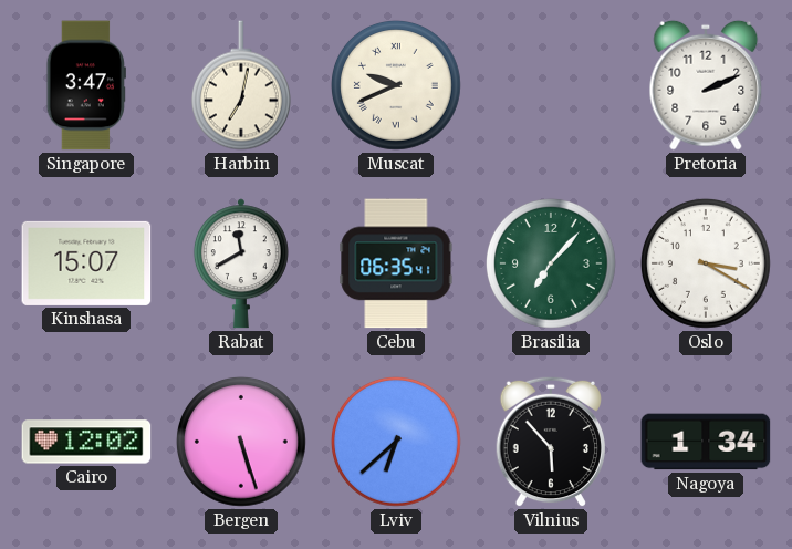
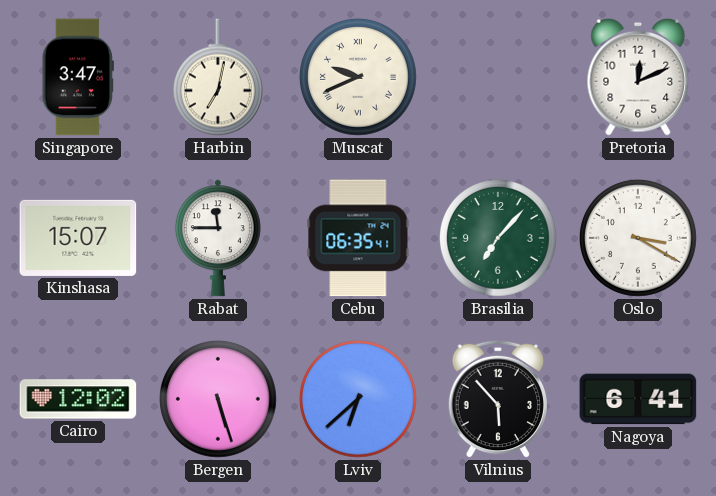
Pretoria: 2:11 -> 12:11
Rabat: 11:40 -> 11:45
Nagoya: 1:34 -> 6:41
